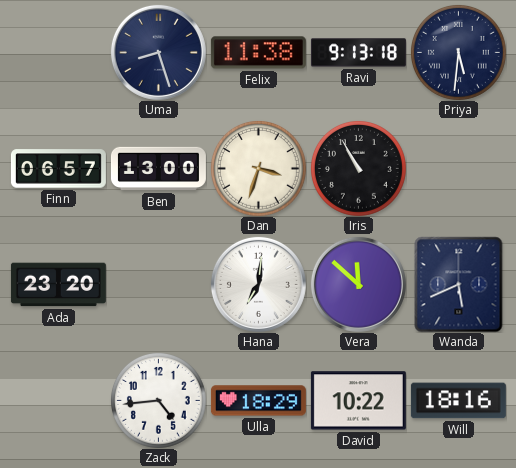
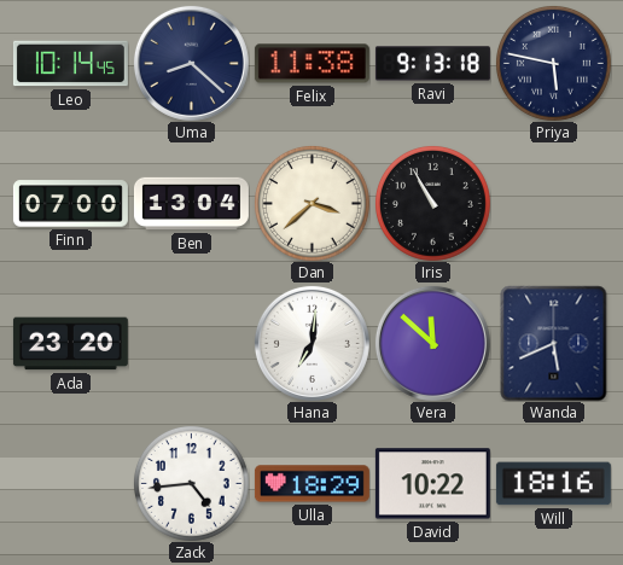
Leo: none -> 10:14
Uma: 8:27 -> 8:22
Priya: 5:31 -> 5:47
Finn: 06:57 -> 07:00
Ben: 13:00 -> 13:04
Dan: 3:33 -> 3:38
